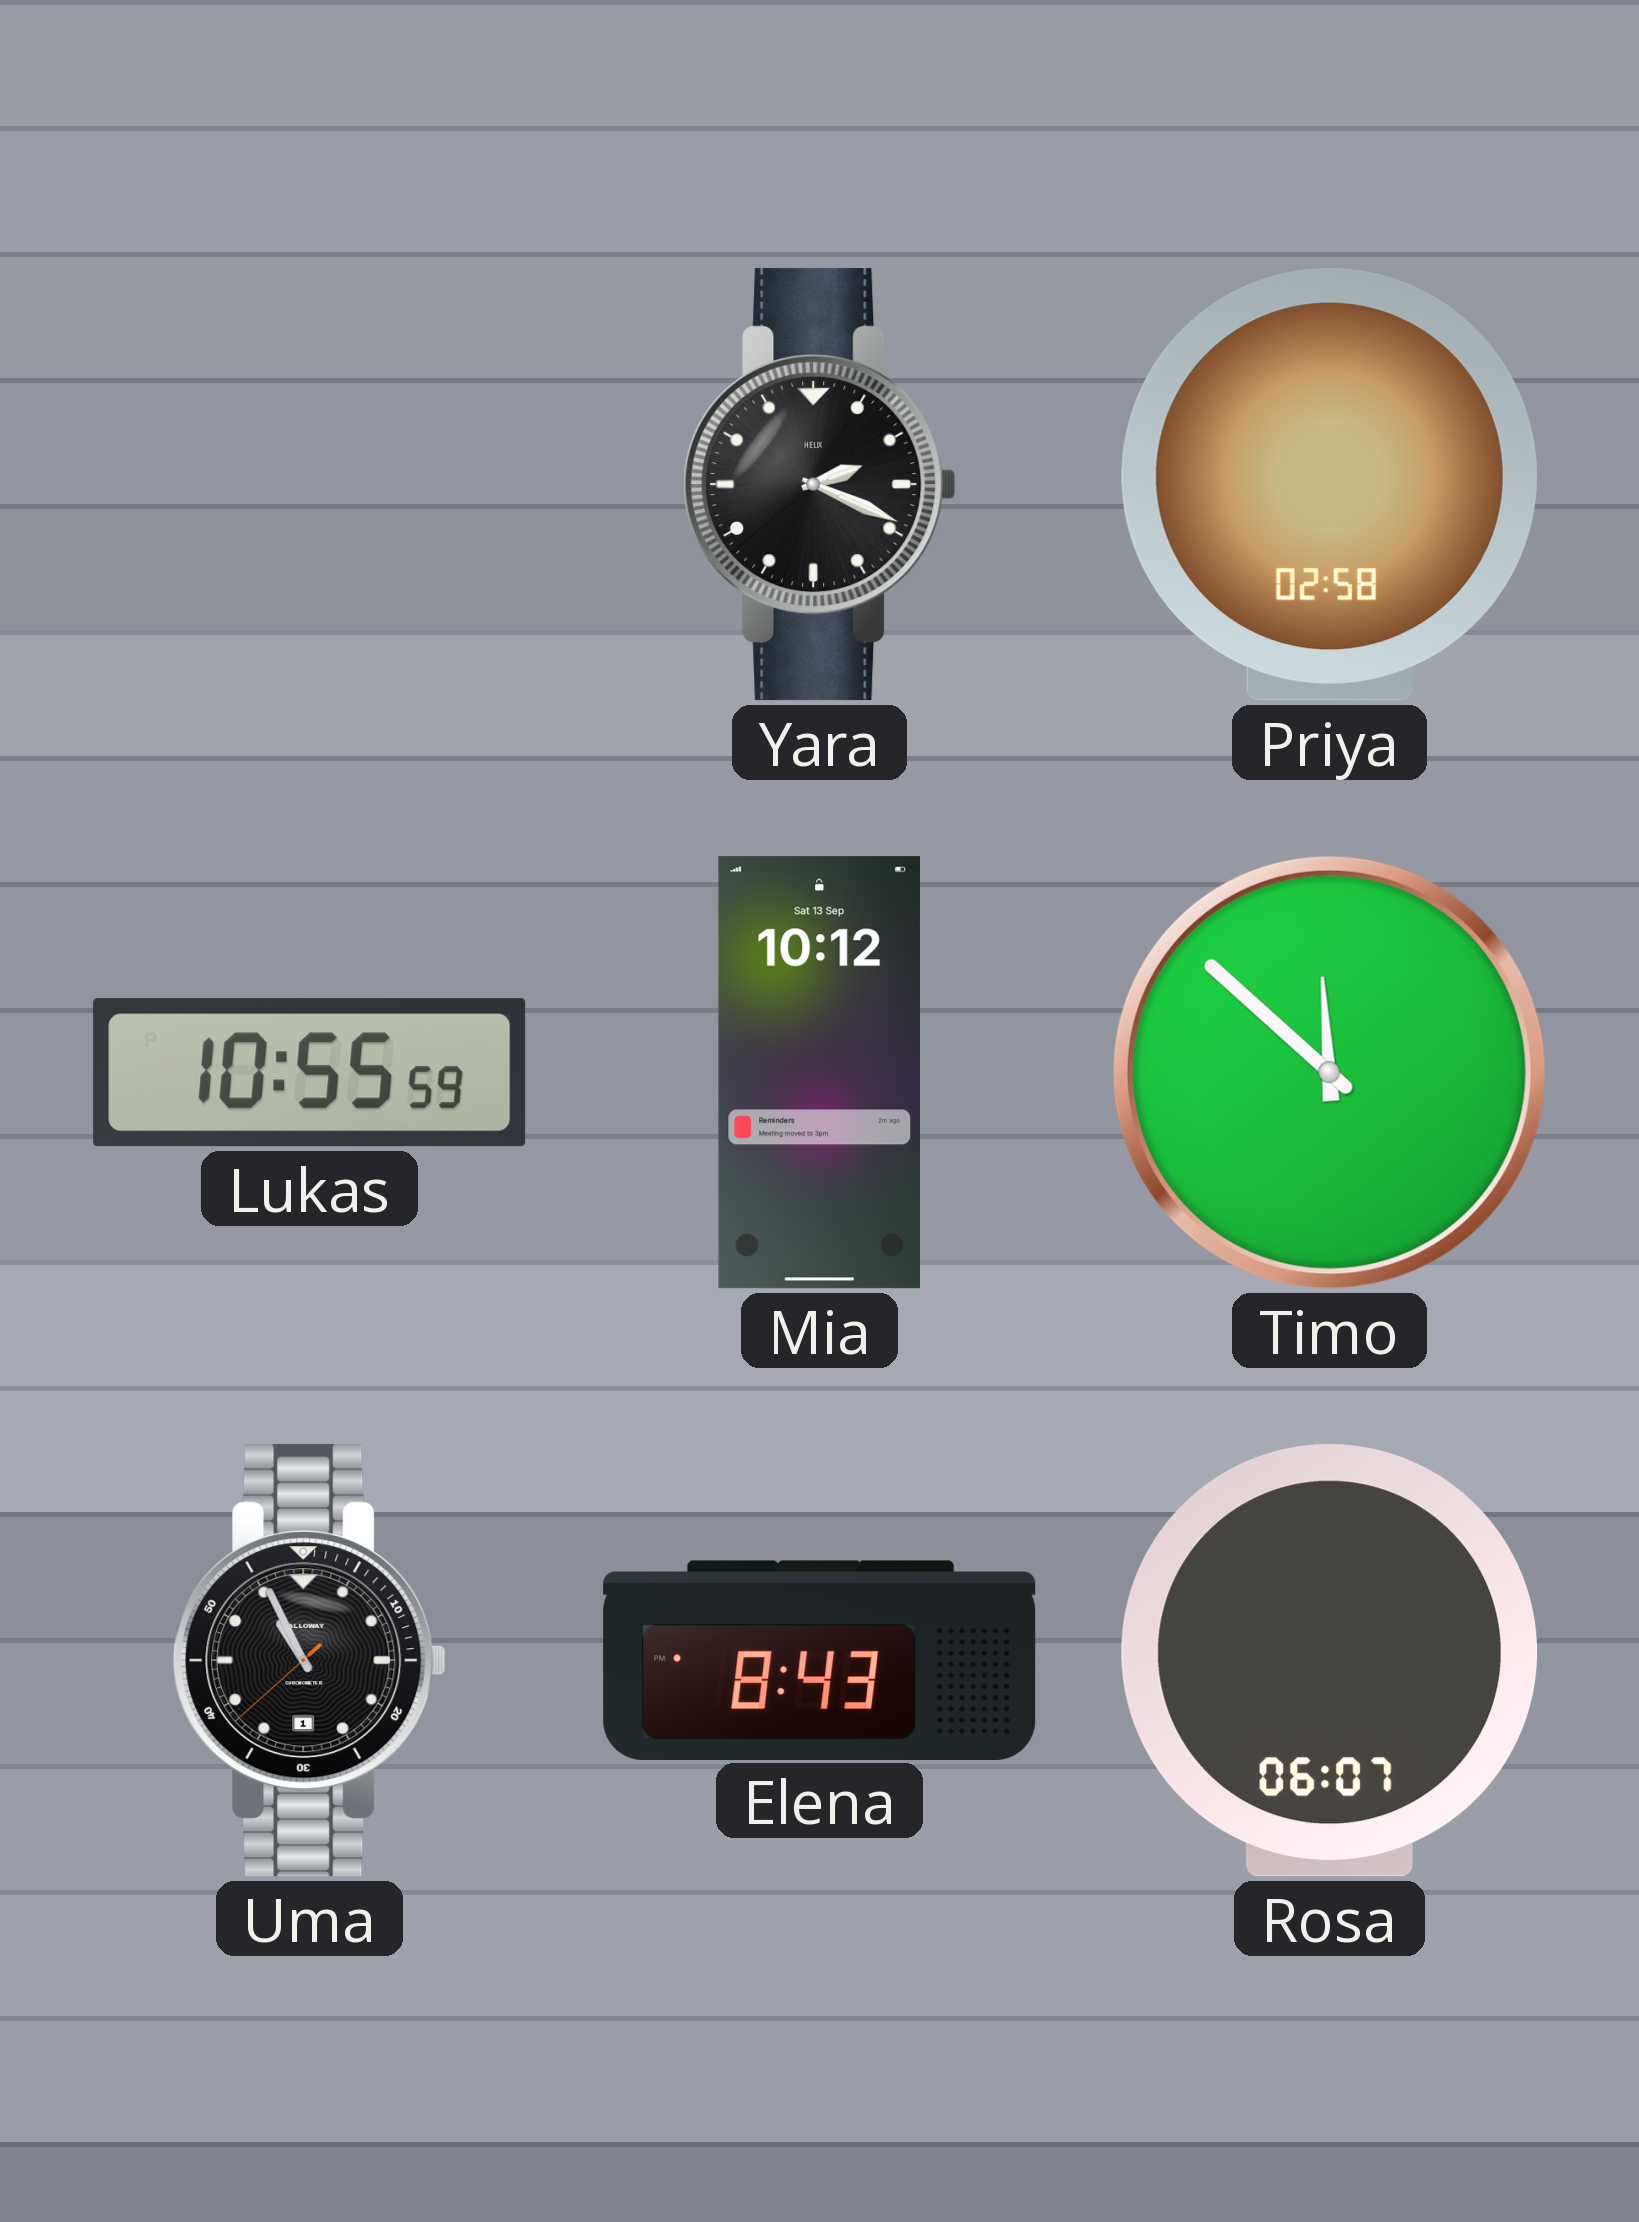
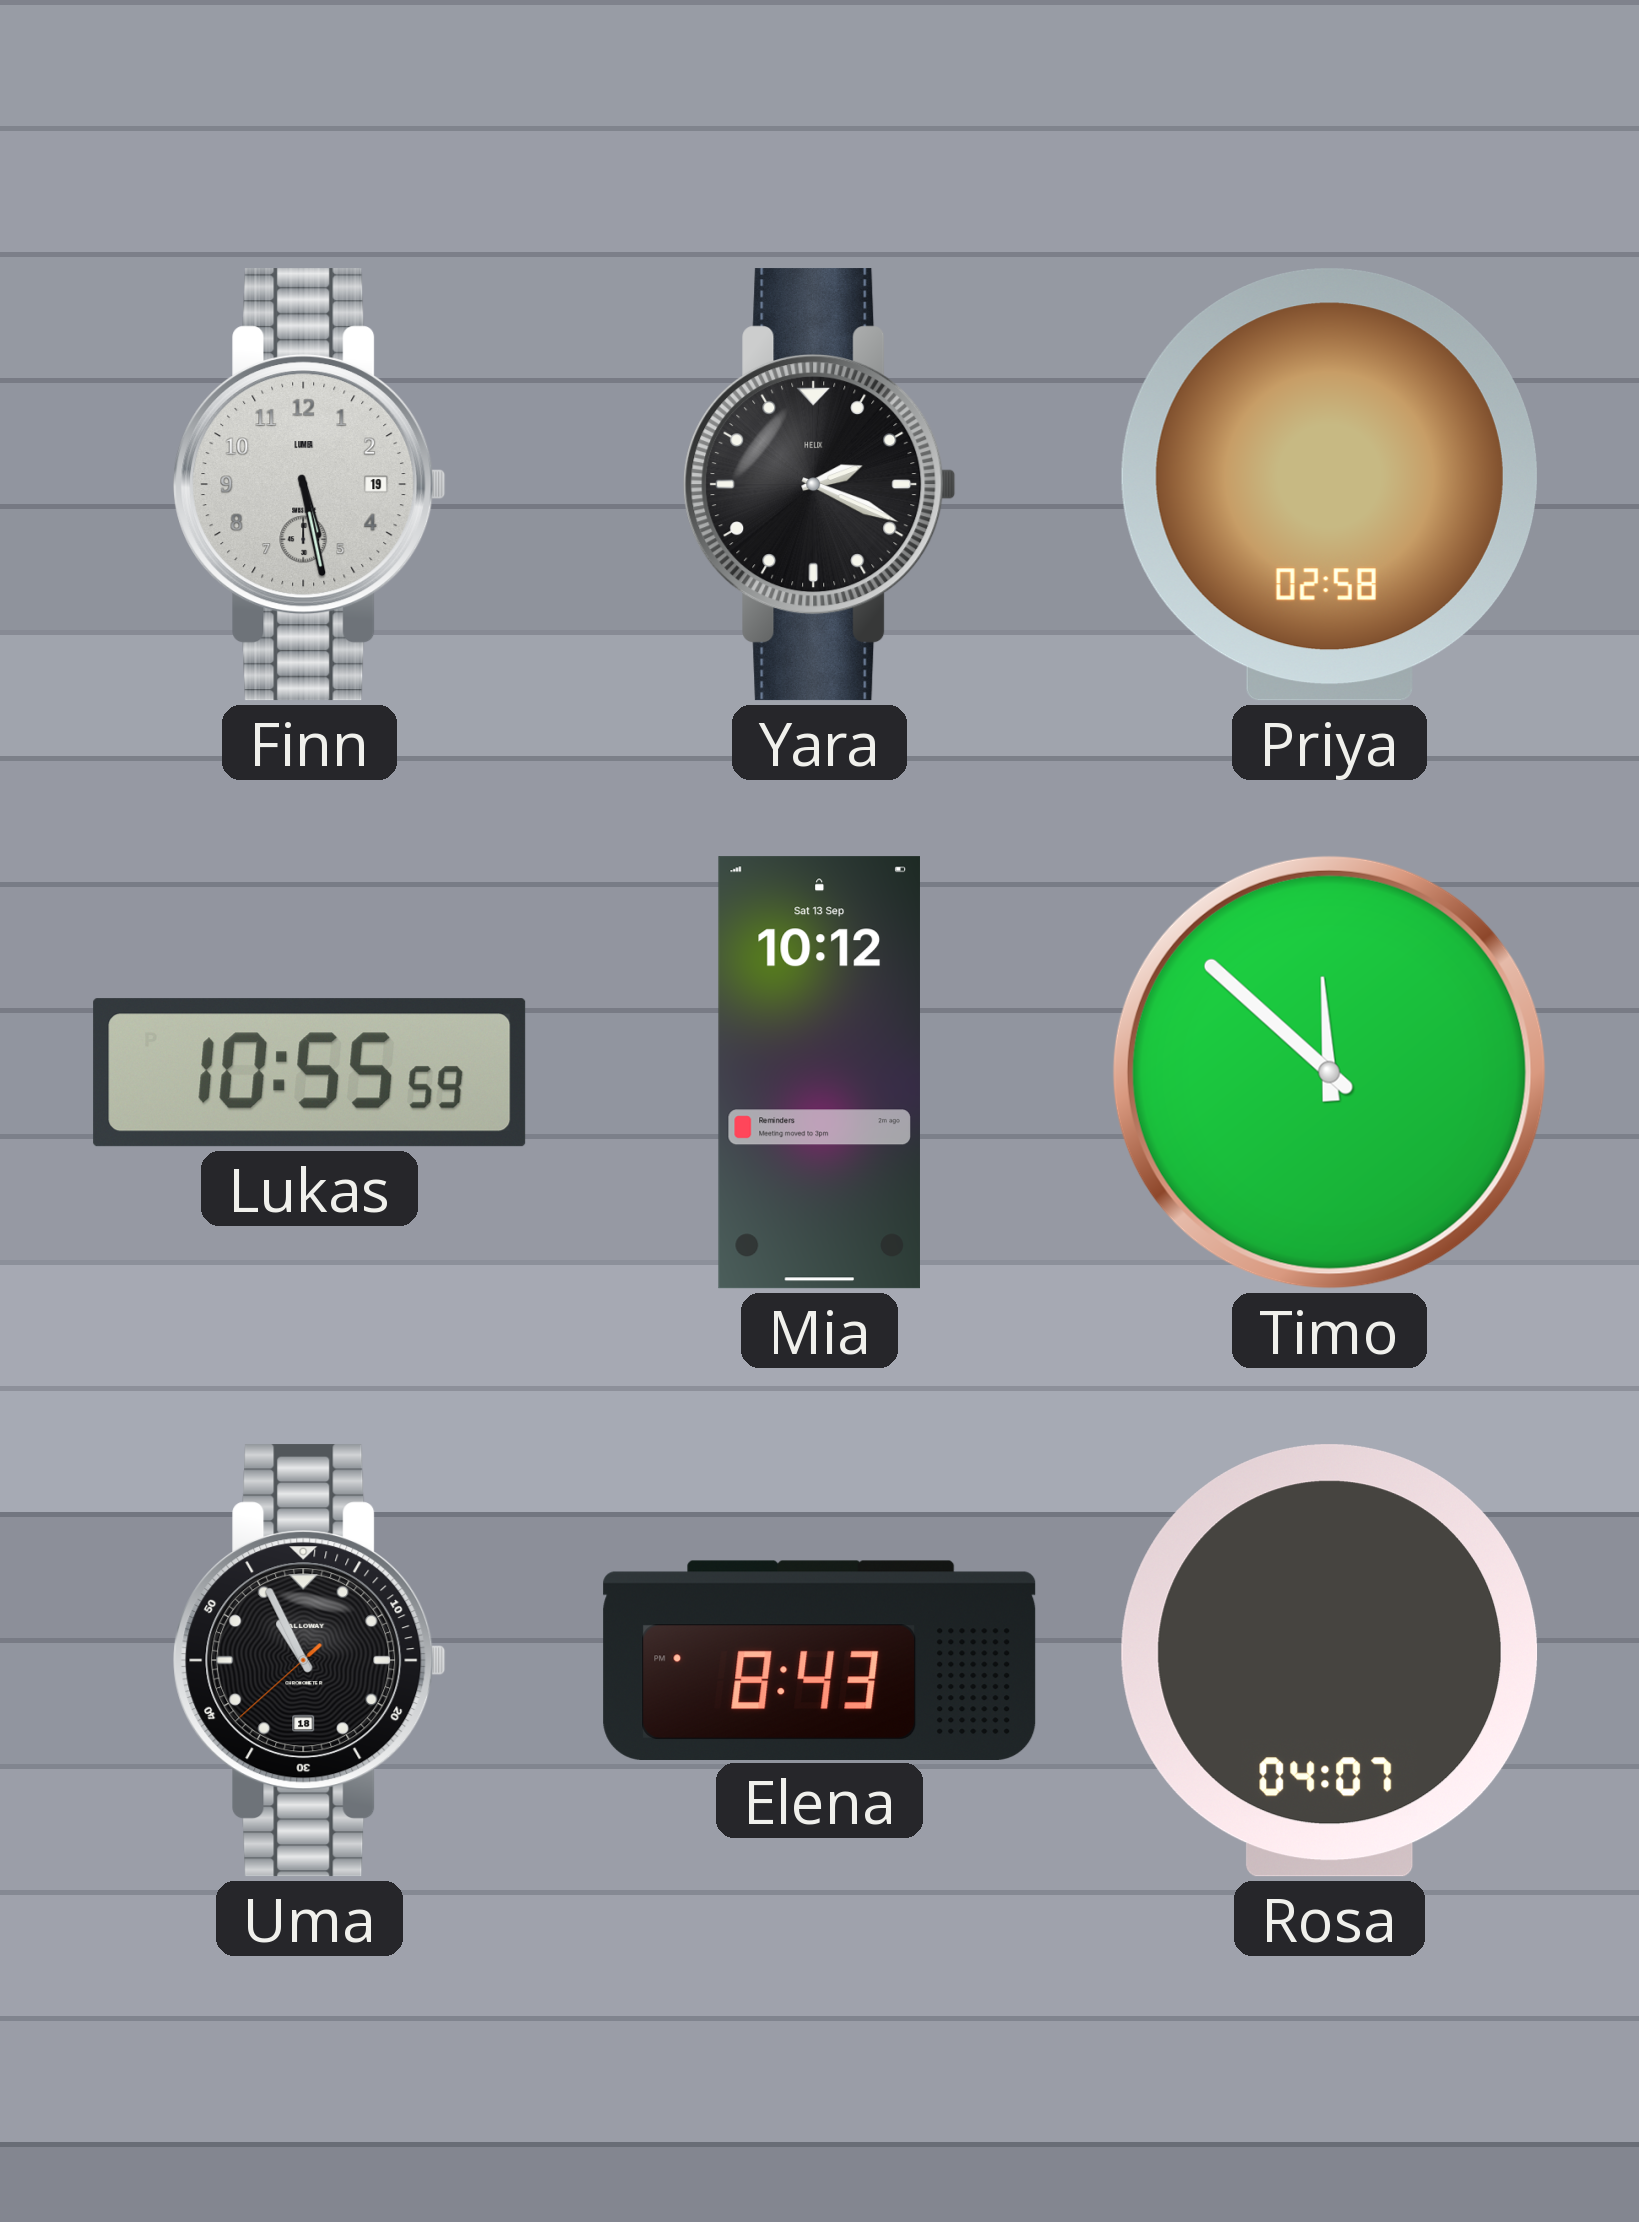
Finn: none -> 5:28
Uma date: 1 -> 18
Rosa: 06:07 -> 04:07
